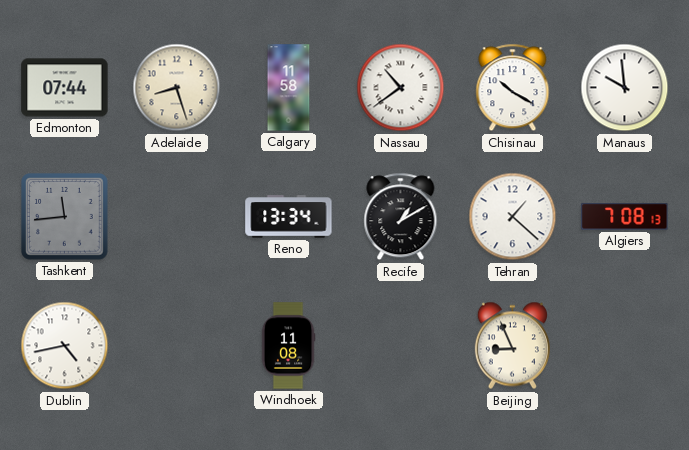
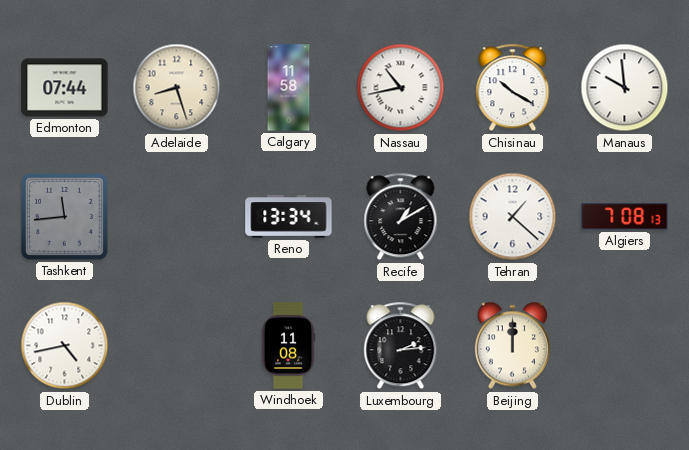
Nassau: 10:39 -> 10:43
Luxembourg: none -> 2:14
Beijing: 8:56 -> 12:00
